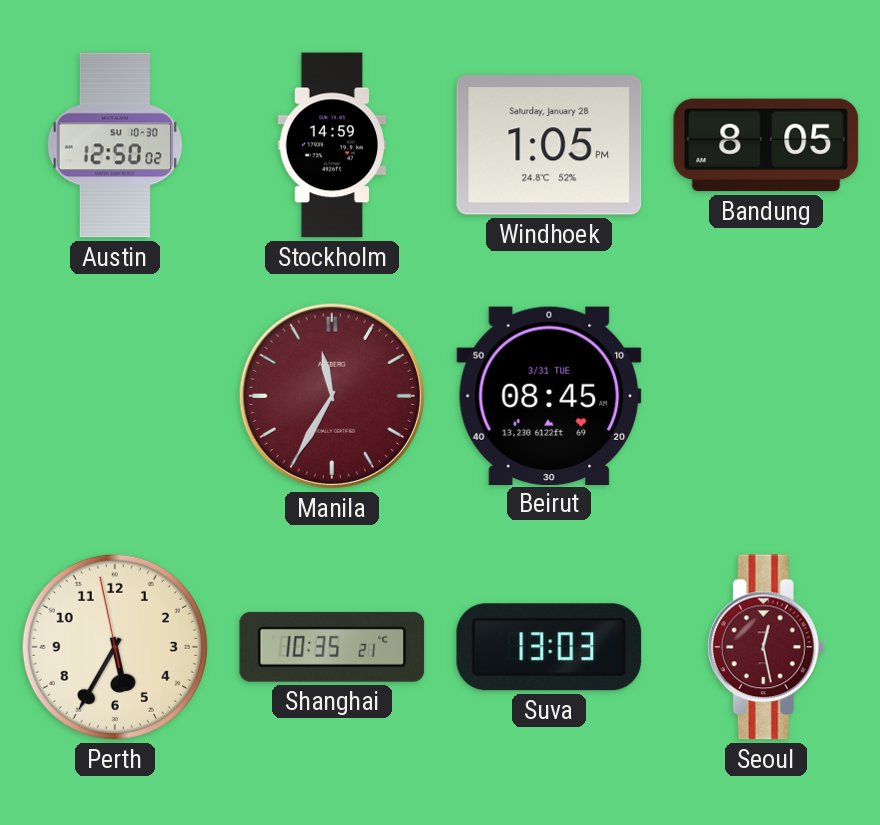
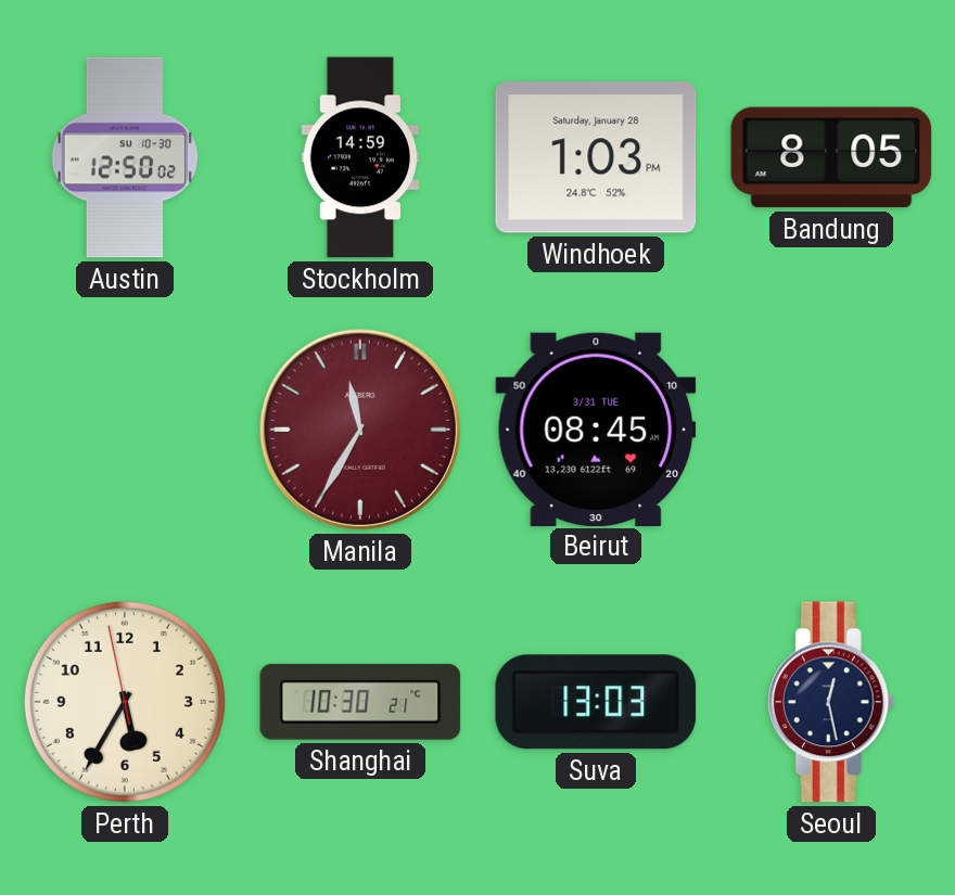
Windhoek: 1:05 -> 1:03
Shanghai: 10:35 -> 10:30
Seoul dial: burgundy -> navy
